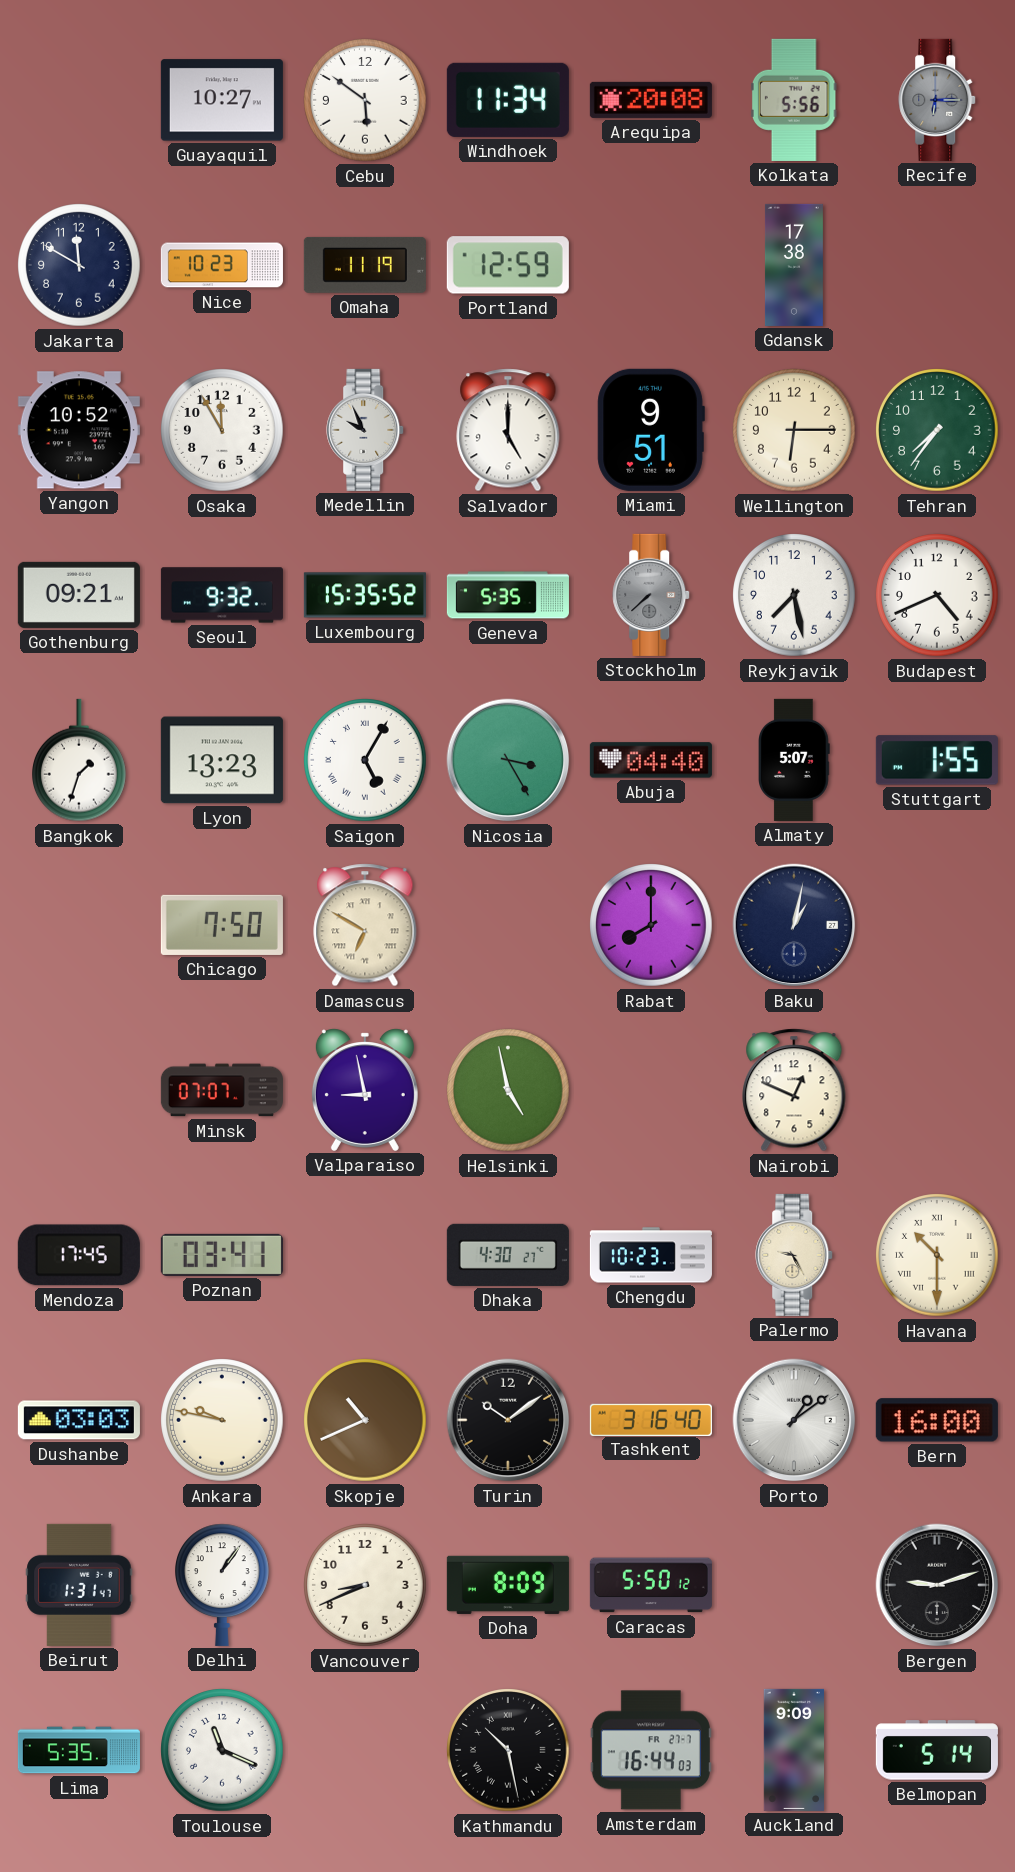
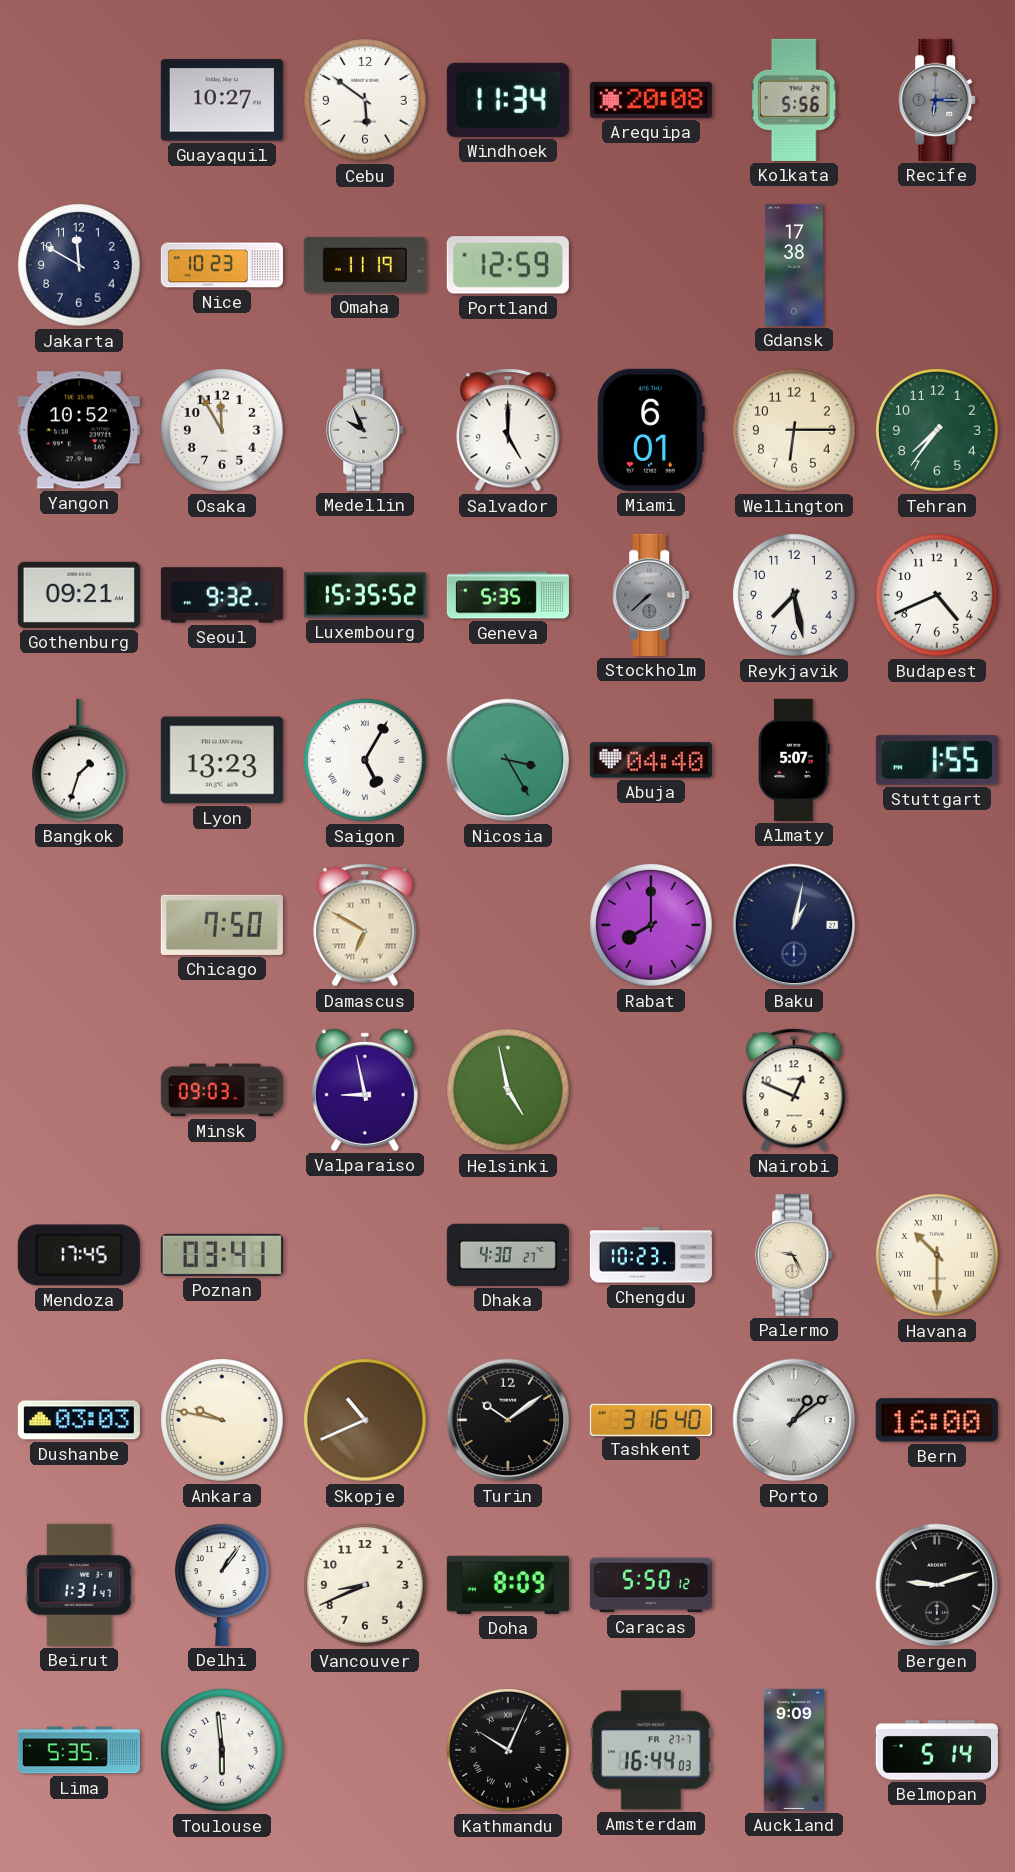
Miami: 9:51 -> 6:01
Minsk: 07:07 -> 09:03
Toulouse: 11:19 -> 5:59
Kathmandu: 10:28 -> 10:04
